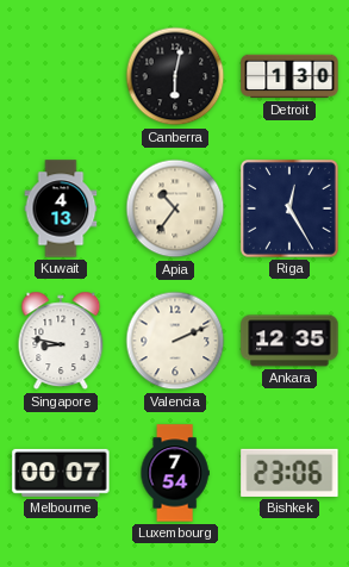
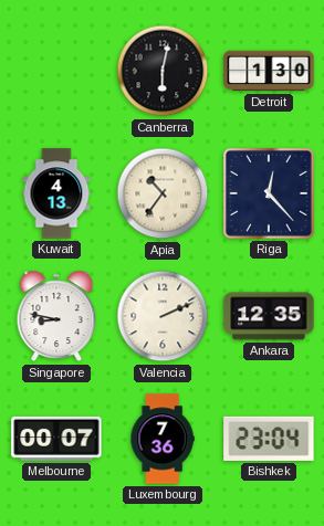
Riga: 12:25 -> 12:23
Luxembourg: 7:54 -> 7:36
Bishkek: 23:06 -> 23:04
